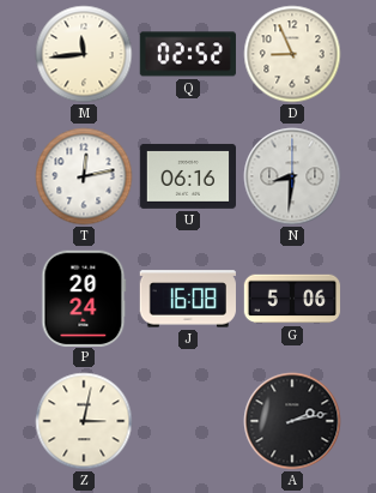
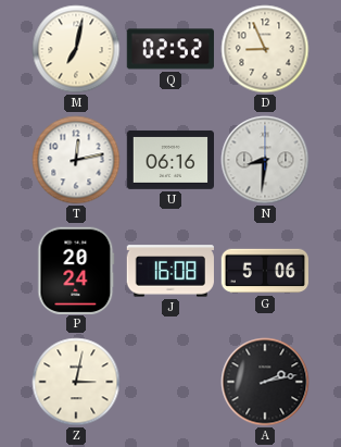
M: 11:44 -> 7:02
